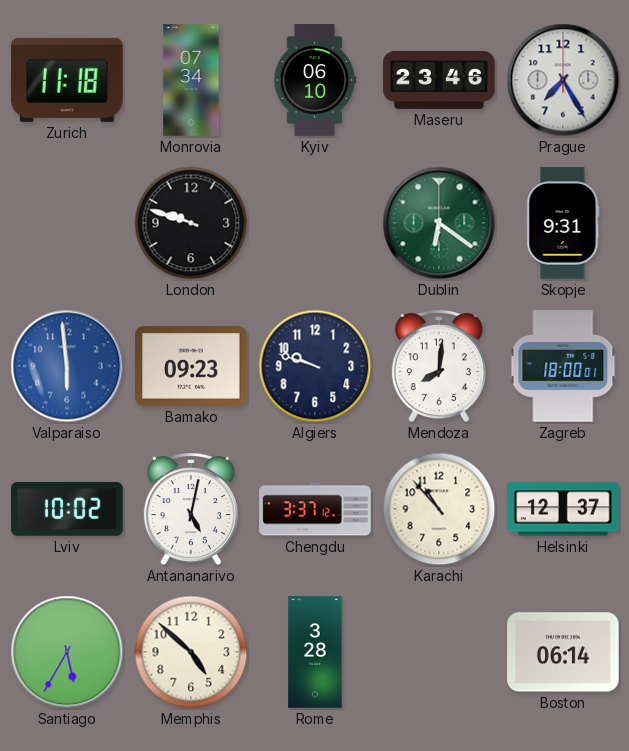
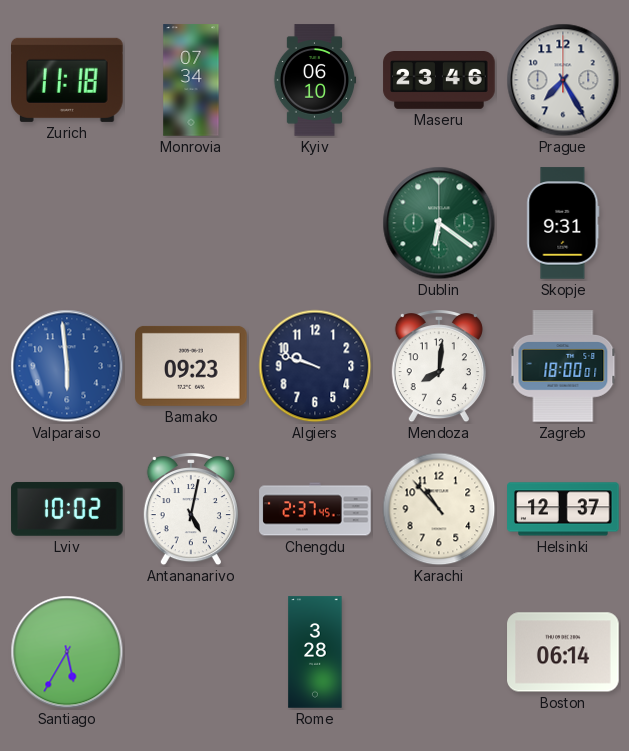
London: 9:48 -> none
Chengdu: 3:37 -> 2:37
Memphis: 4:52 -> none
